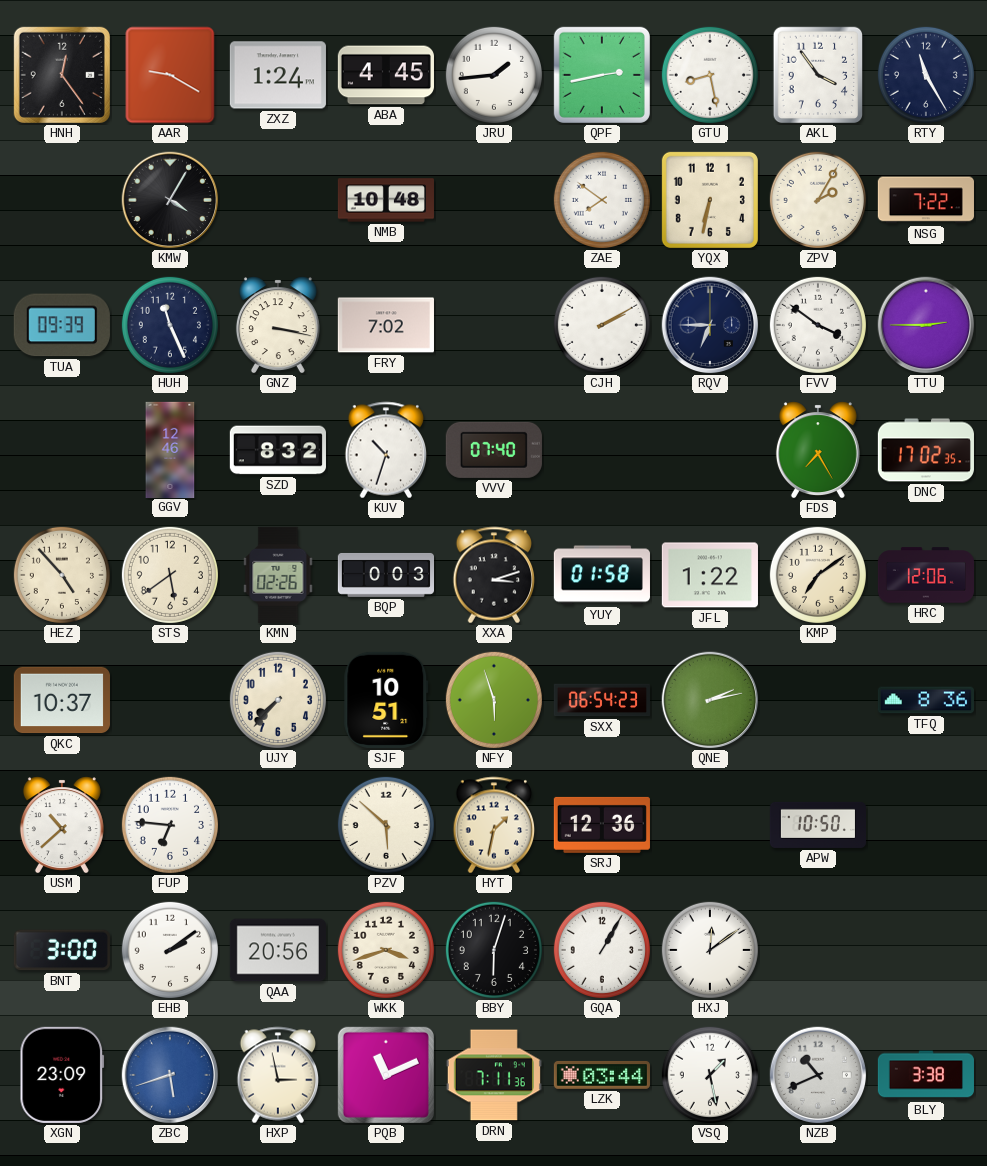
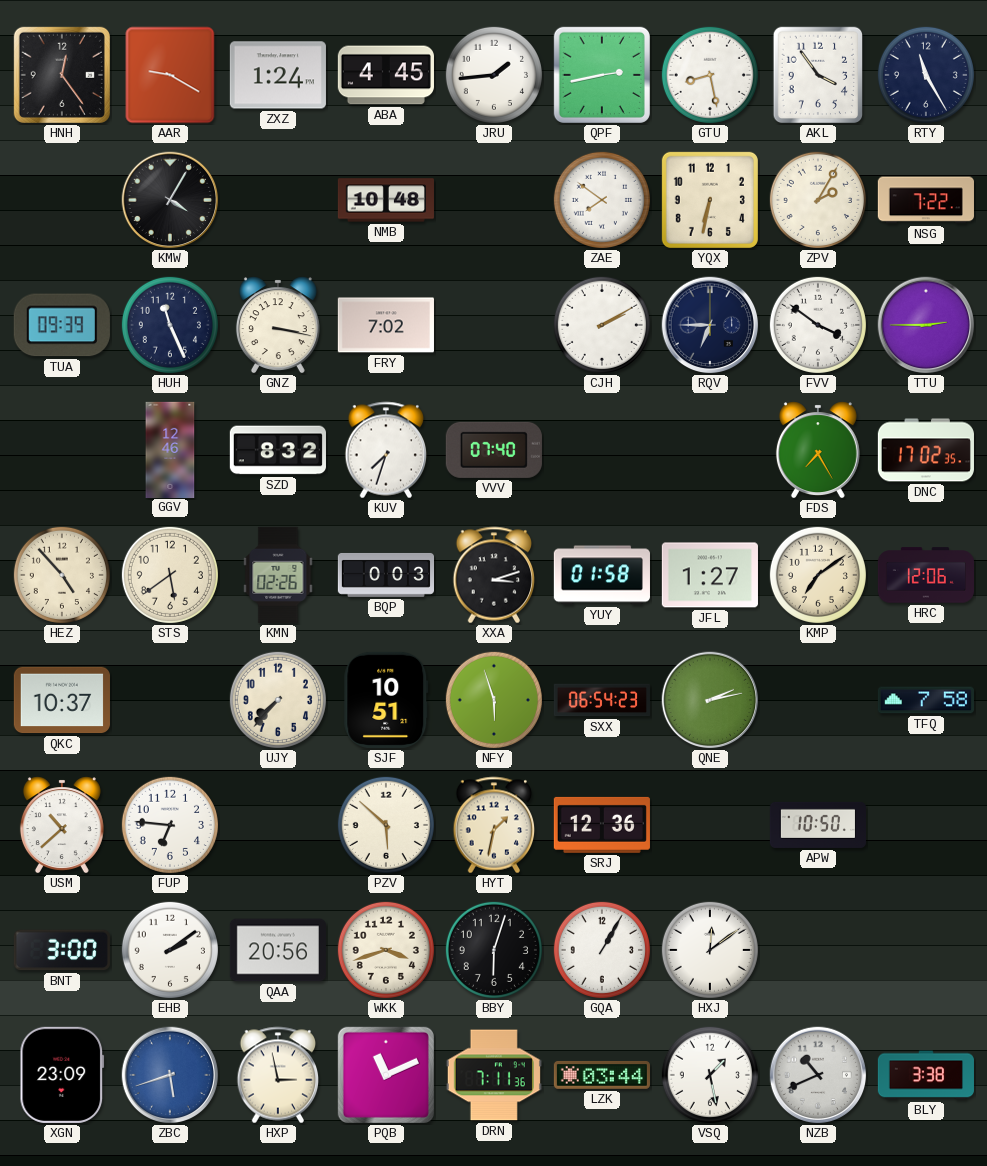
KUV: 10:33 -> 7:33
JFL: 1:22 -> 1:27
TFQ: 8:36 -> 7:58
